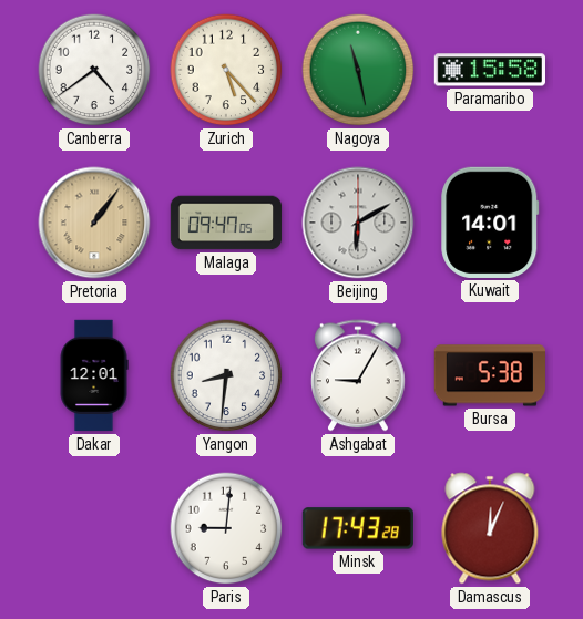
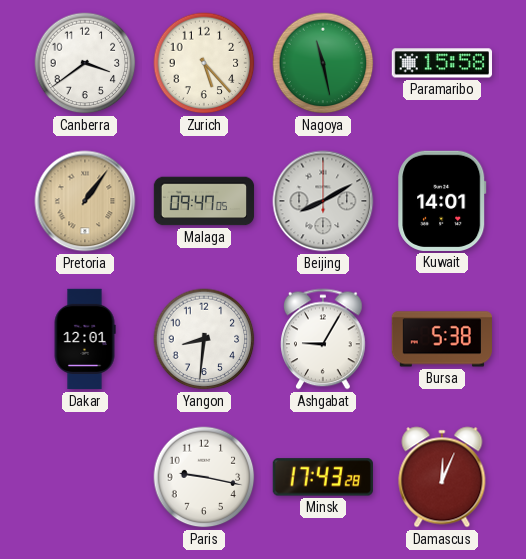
Canberra: 4:39 -> 3:39
Beijing: 6:10 -> 8:10
Paris: 9:01 -> 9:17
